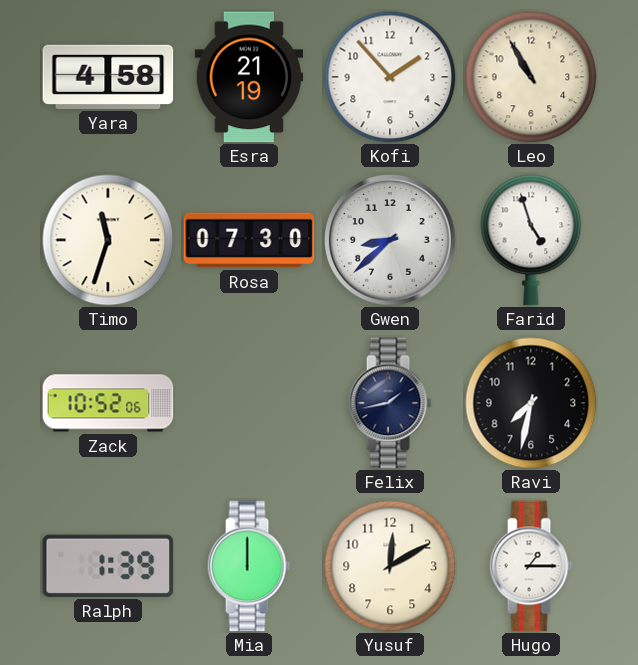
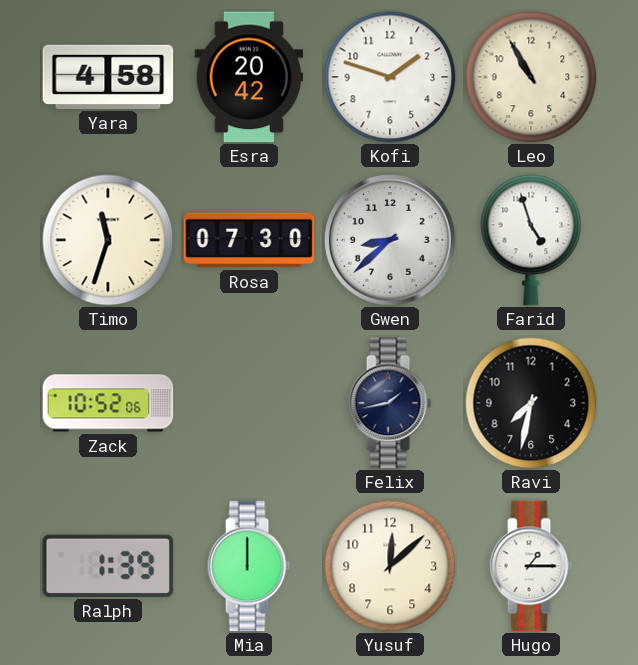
Esra: 21:19 -> 20:42
Kofi: 1:53 -> 1:48
Yusuf: 12:10 -> 12:08
